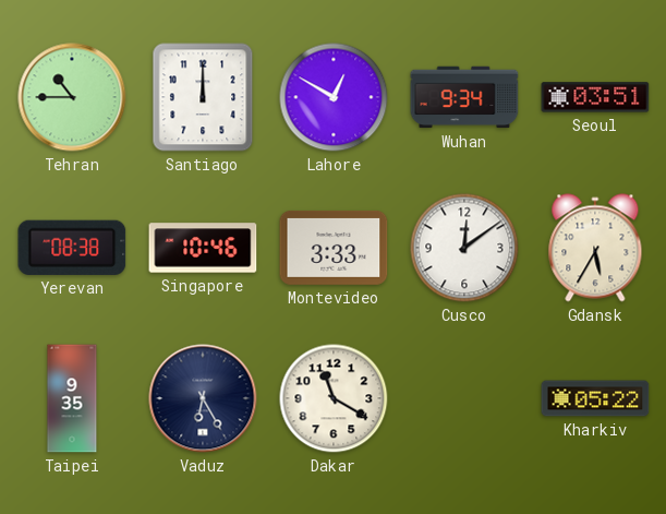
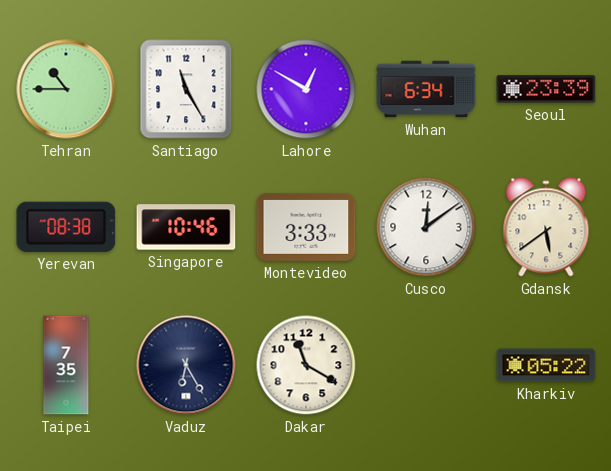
Santiago: 12:00 -> 11:25
Wuhan: 9:34 -> 6:34
Seoul: 03:51 -> 23:39
Gdansk: 5:35 -> 5:39
Taipei: 9:35 -> 7:35
